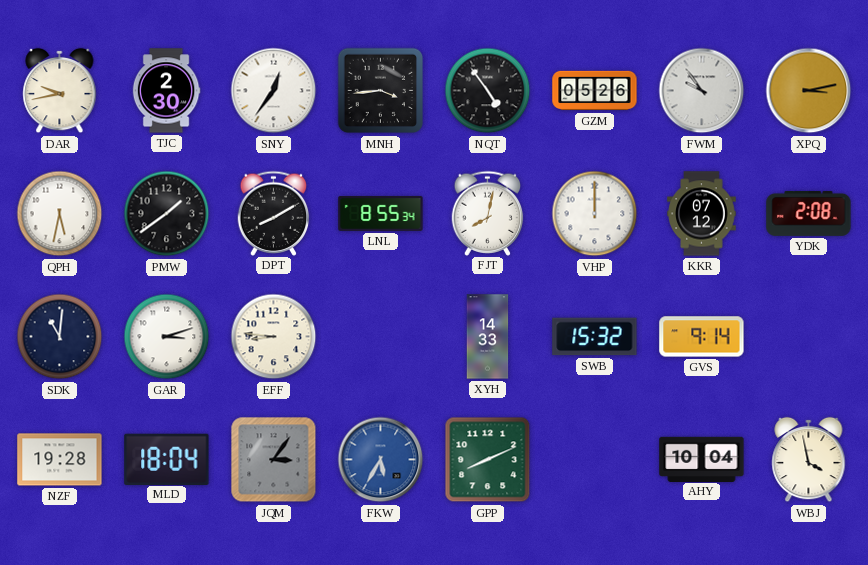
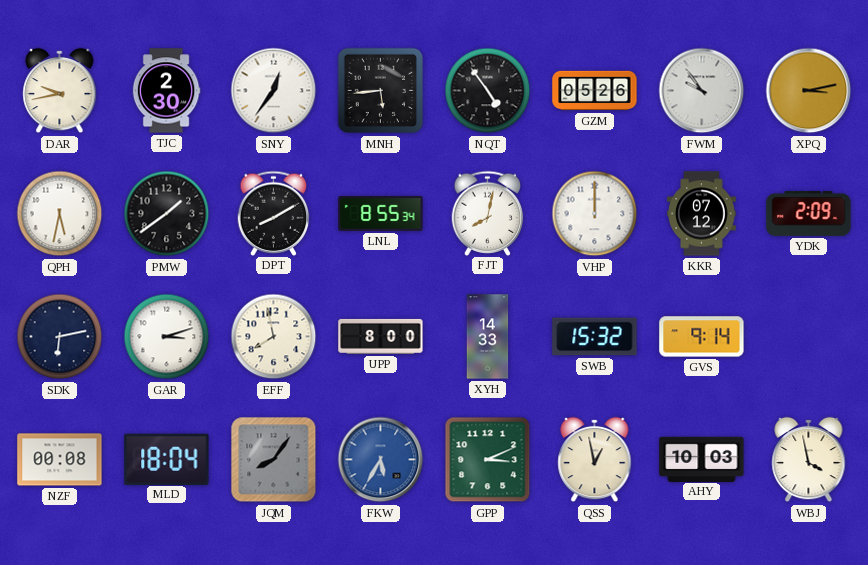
MNH: 3:44 -> 5:44
YDK: 2:08 -> 2:09
SDK: 11:01 -> 6:13
EFF: 8:46 -> 7:58
UPP: none -> 8:00
NZF: 19:28 -> 00:08
JQM: 3:06 -> 8:06
GPP: 8:11 -> 3:11
QSS: none -> 12:58
AHY: 10:04 -> 10:03
